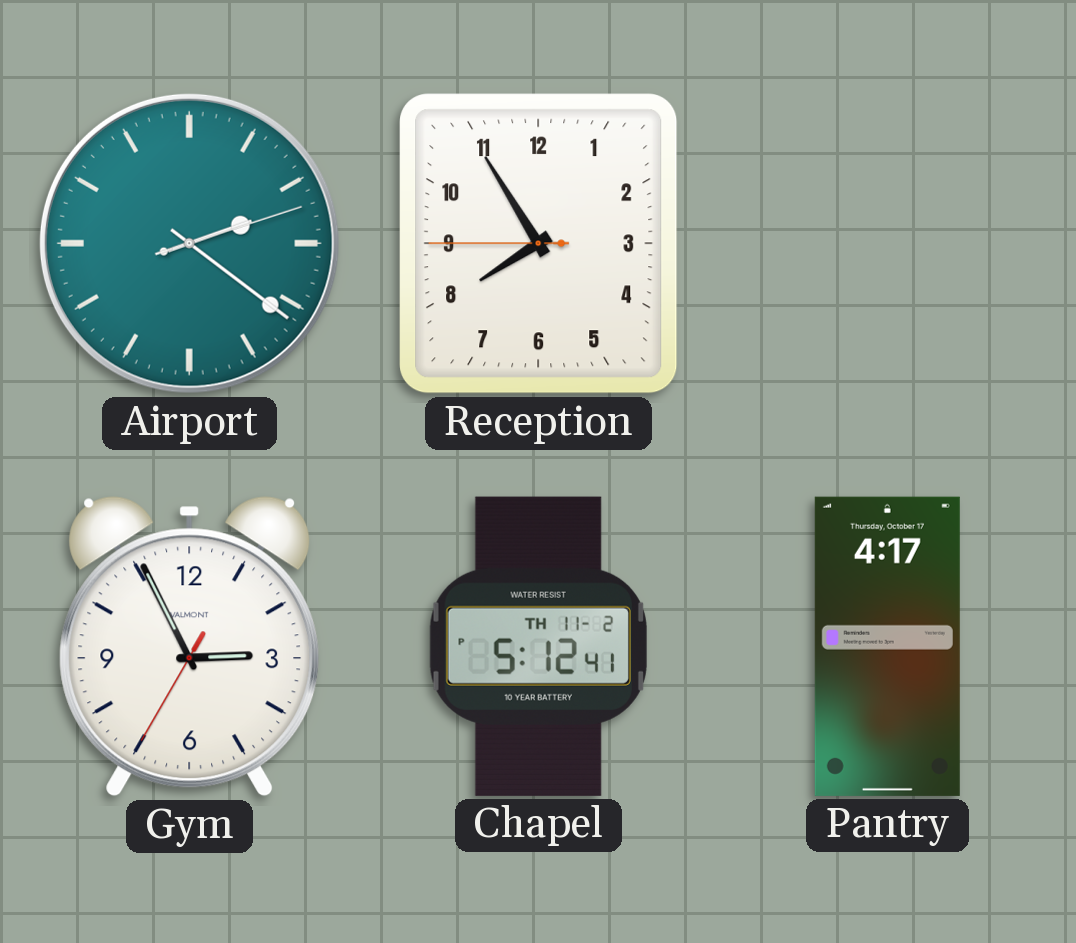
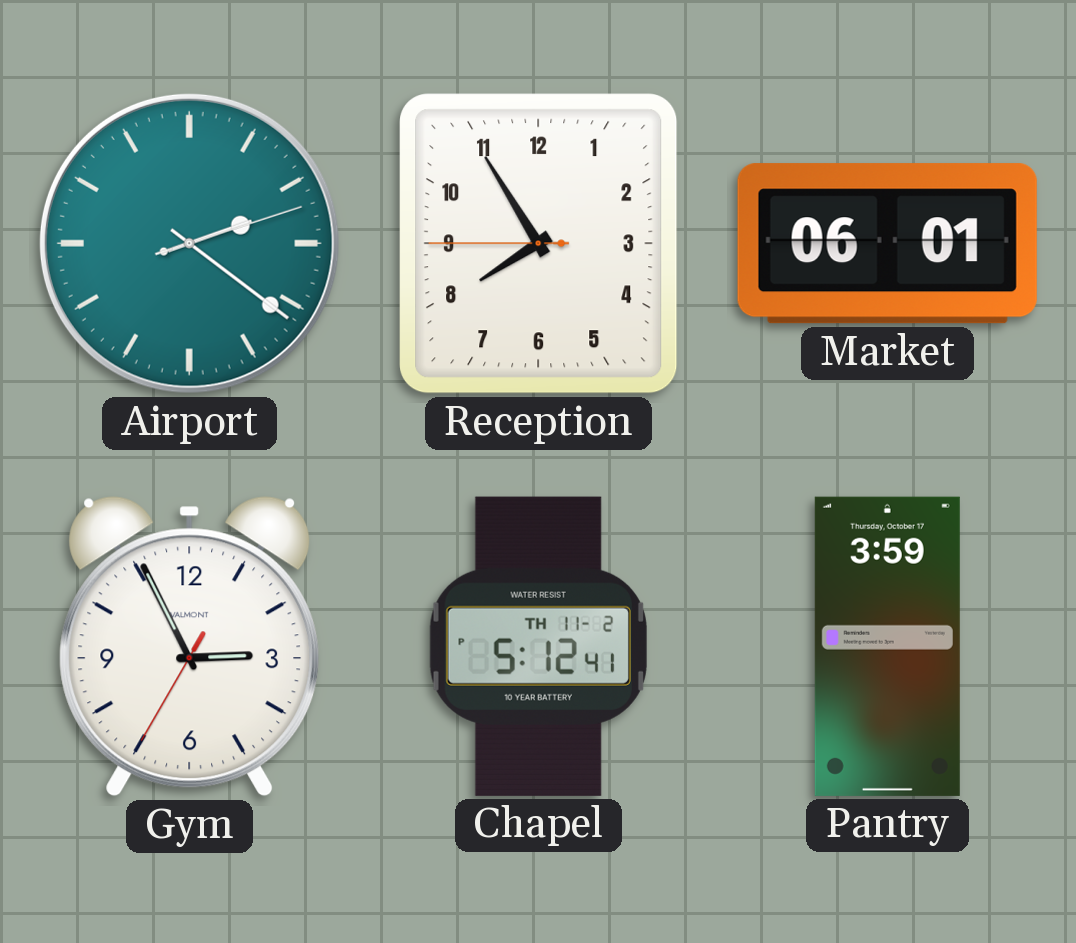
Market: none -> 06:01
Pantry: 4:17 -> 3:59
